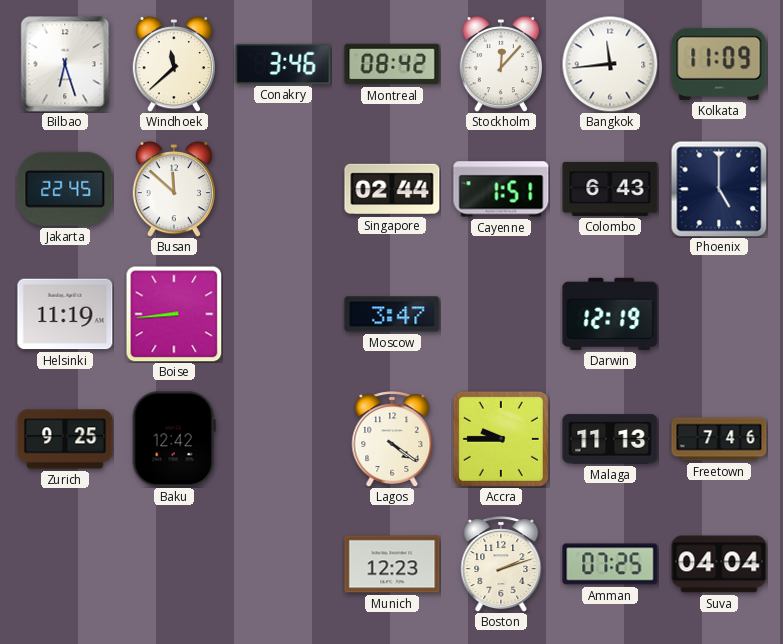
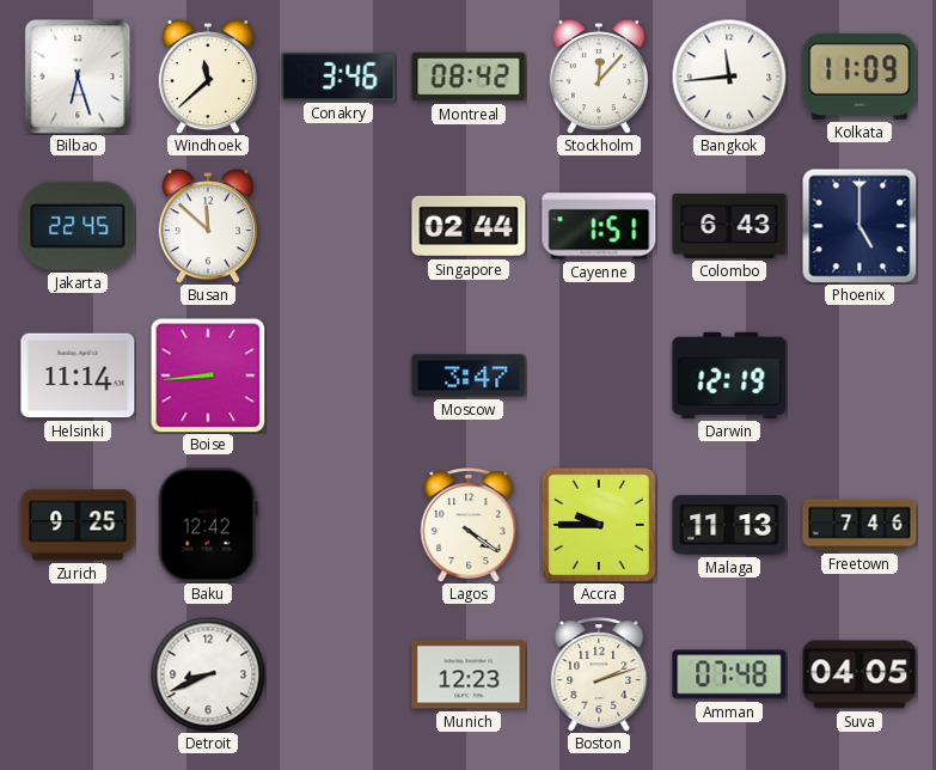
Helsinki: 11:19 -> 11:14
Detroit: none -> 8:41
Amman: 07:25 -> 07:48
Suva: 04:04 -> 04:05
